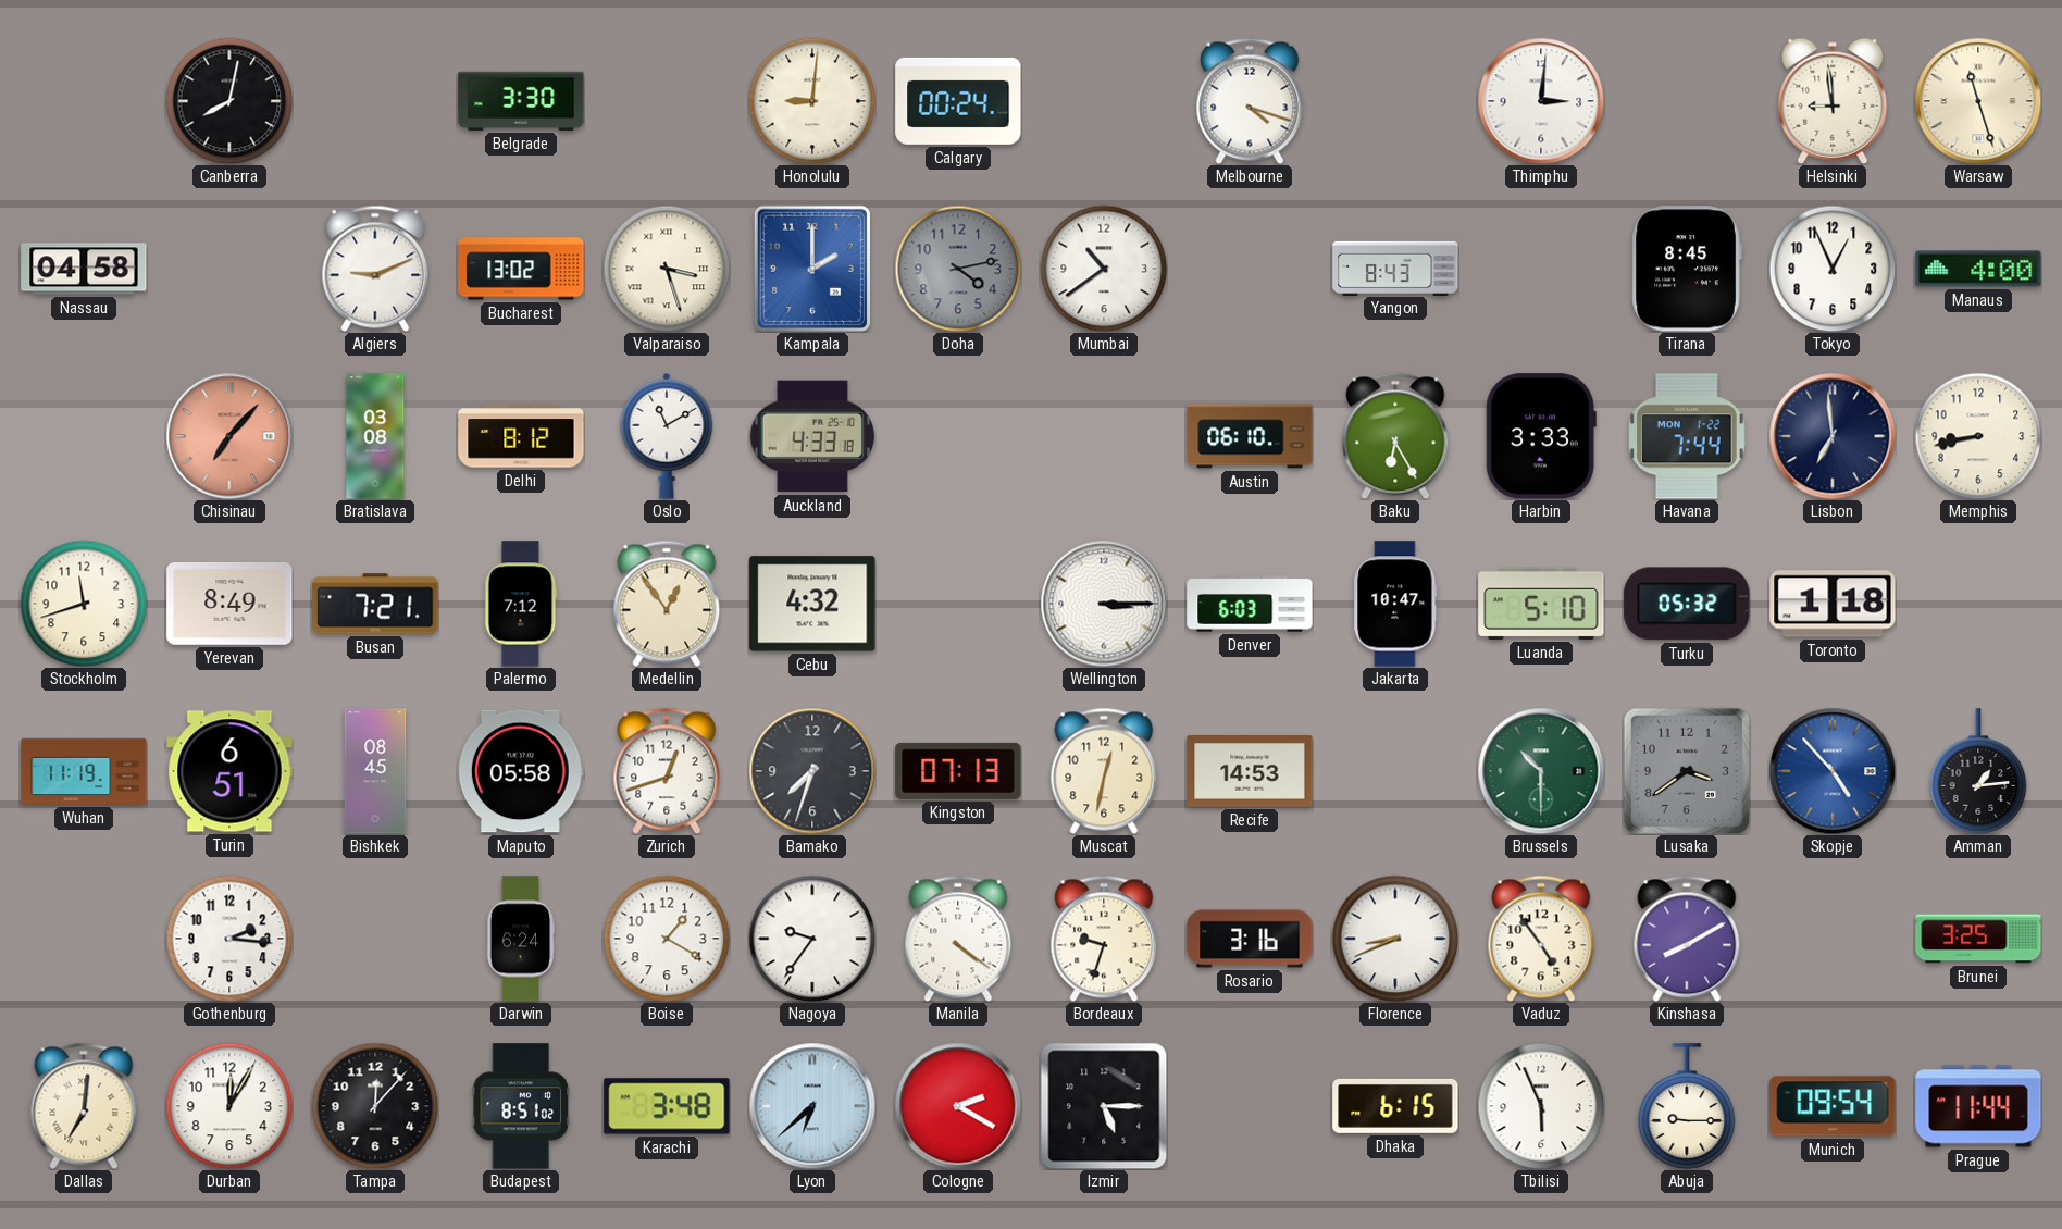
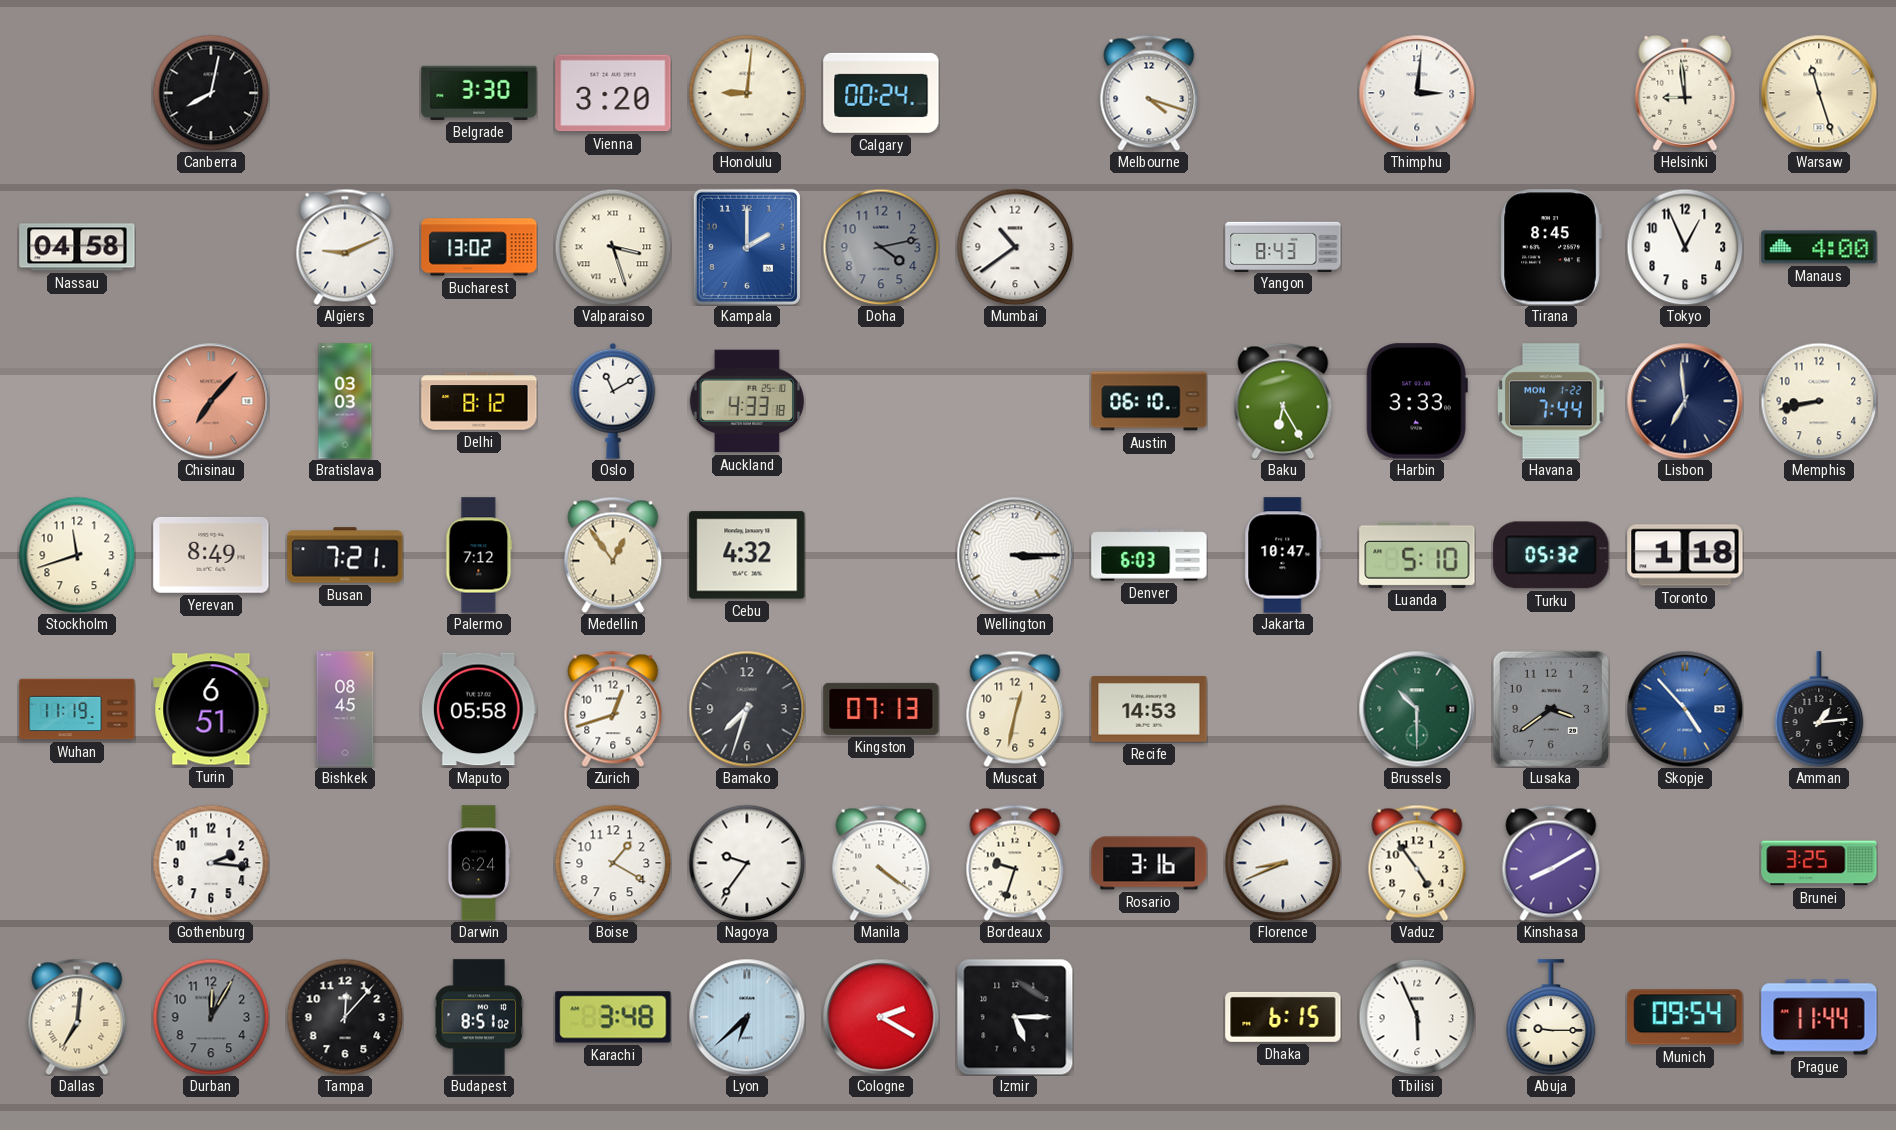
Vienna: none -> 3:20
Bratislava: 03:08 -> 03:03
Durban dial: white -> grey
